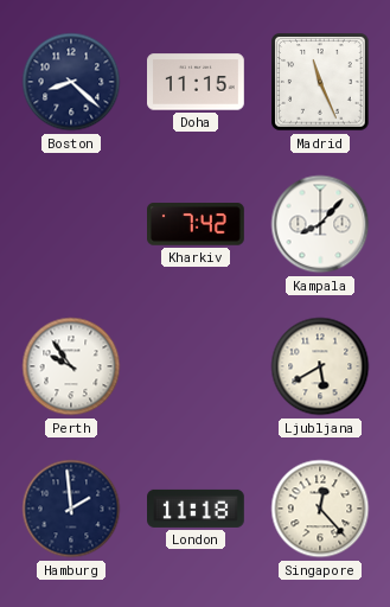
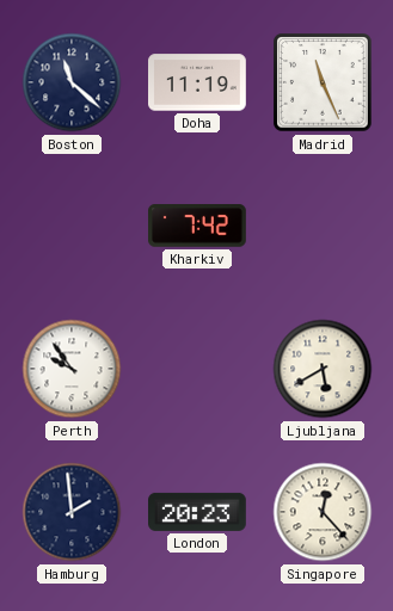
Boston: 8:22 -> 11:22
Doha: 11:15 -> 11:19
Kampala: 8:07 -> none
London: 11:18 -> 20:23
